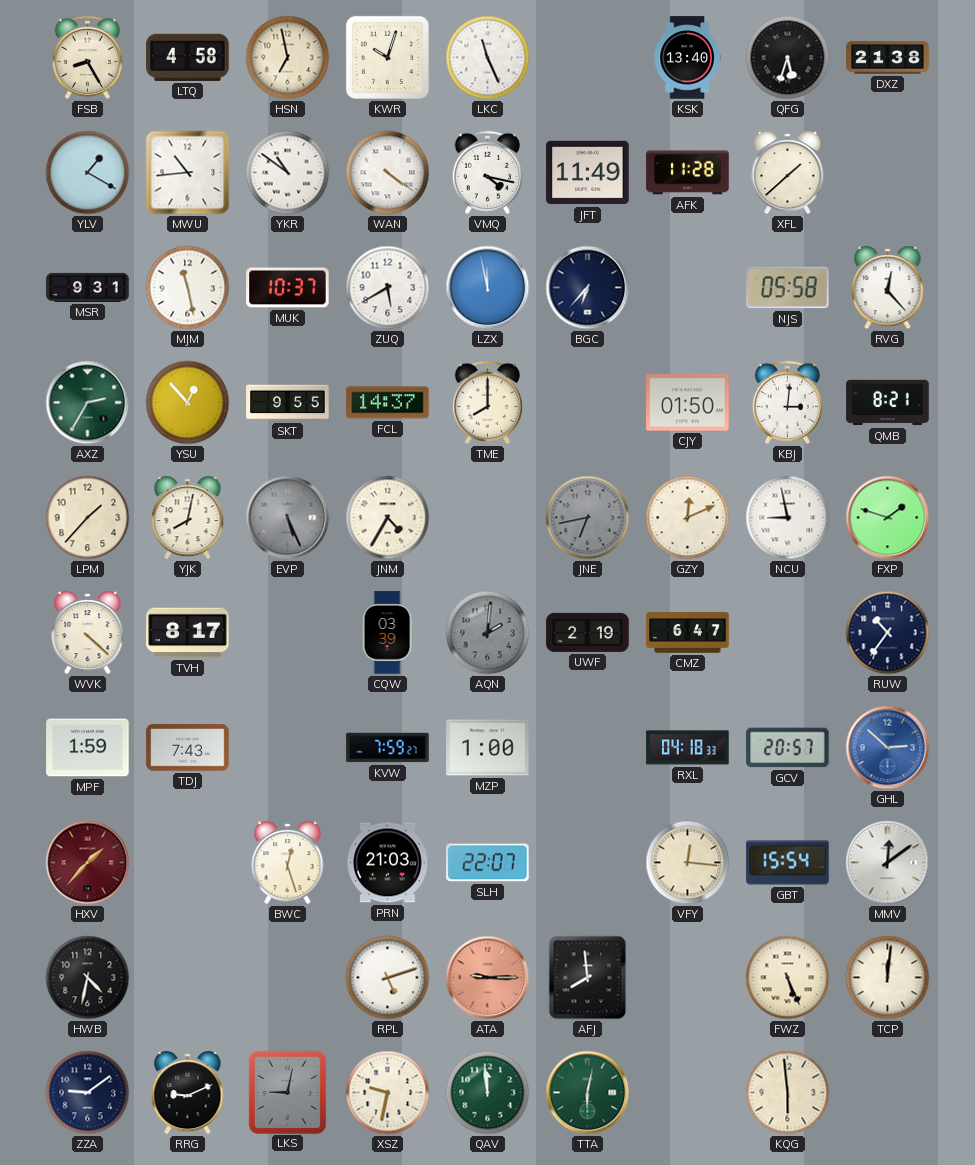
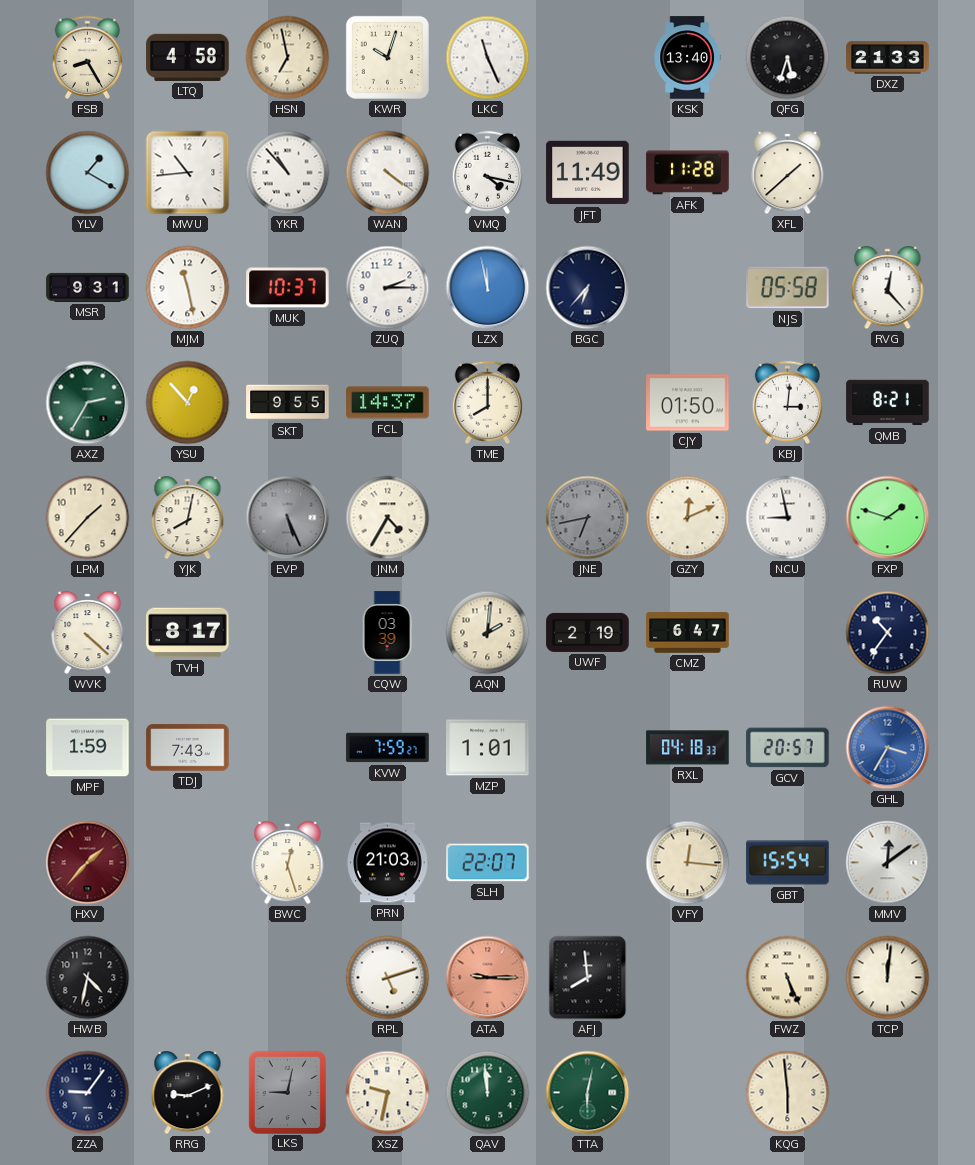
DXZ: 21:38 -> 21:33
YKR: 10:51 -> 10:53
ZUQ: 5:40 -> 2:15
AQN dial: grey -> cream
MZP: 1:00 -> 1:01
GHL: 2:52 -> 3:35
ZZA: 9:09 -> 9:06
